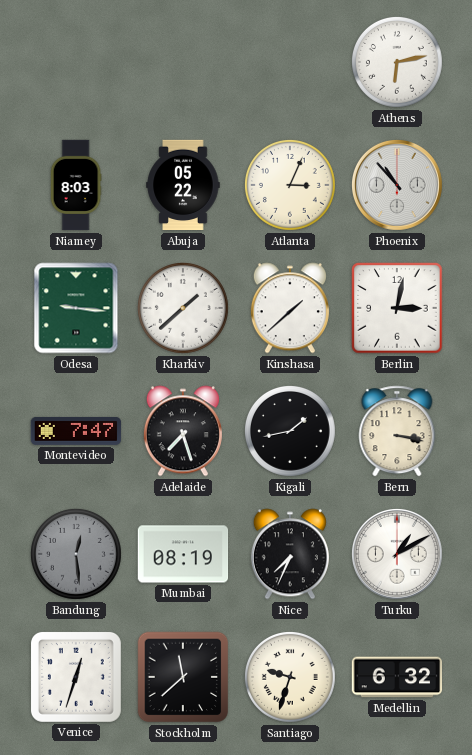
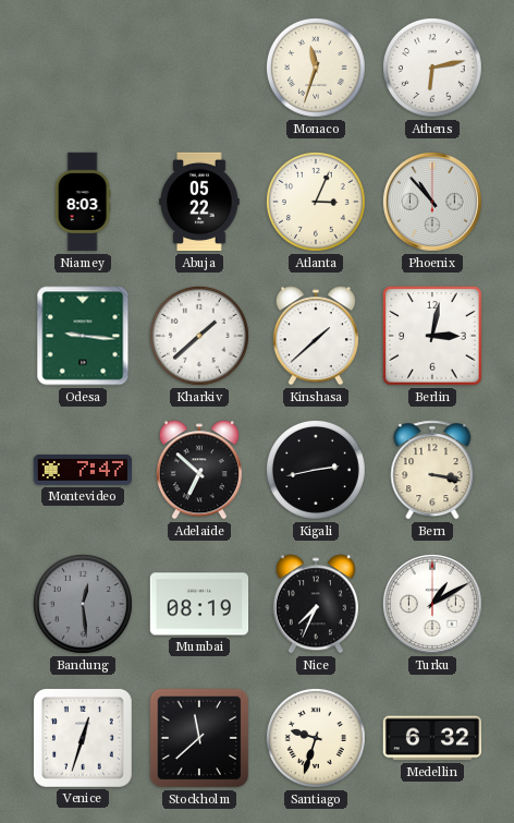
Monaco: none -> 11:33
Adelaide: 7:27 -> 6:52
Kigali: 1:43 -> 2:43
